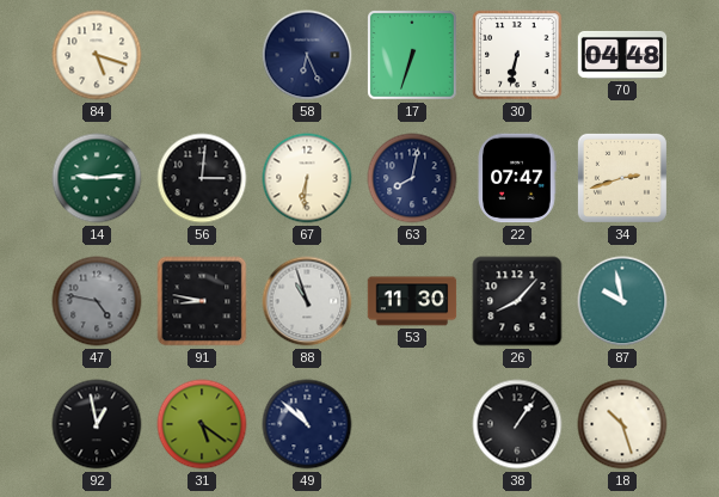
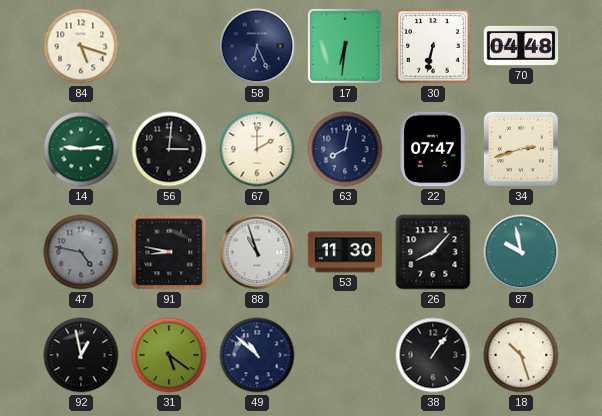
17: 6:33 -> 6:31
67: 6:31 -> 2:00
